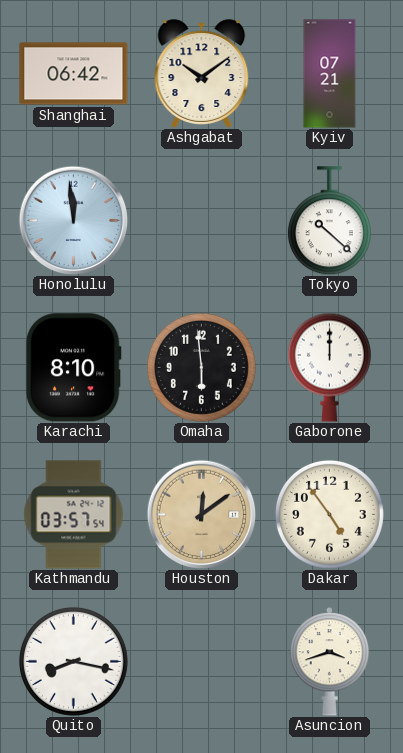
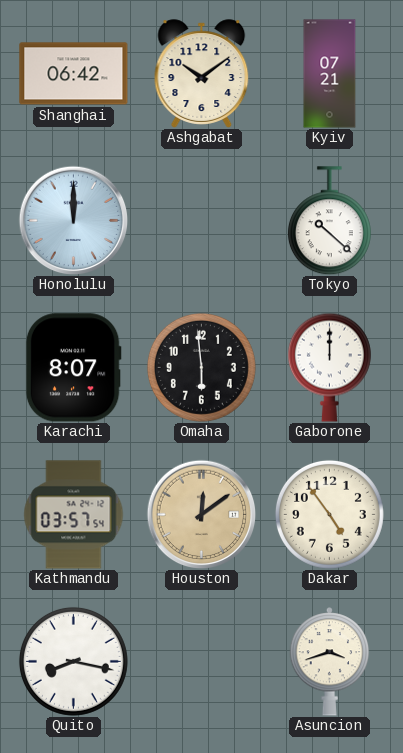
Honolulu: 11:59 -> 12:00
Karachi: 8:10 -> 8:07
